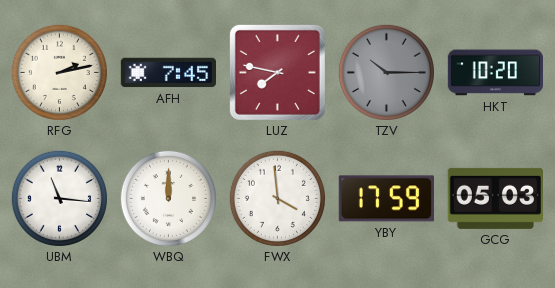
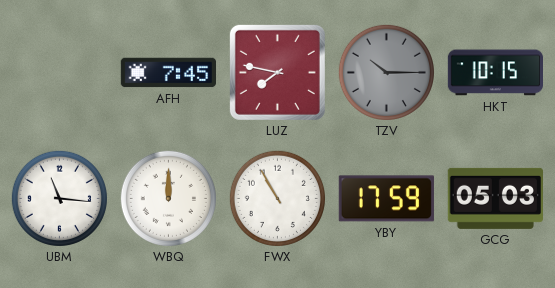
RFG: 2:13 -> none
HKT: 10:20 -> 10:15
FWX: 3:59 -> 10:55
